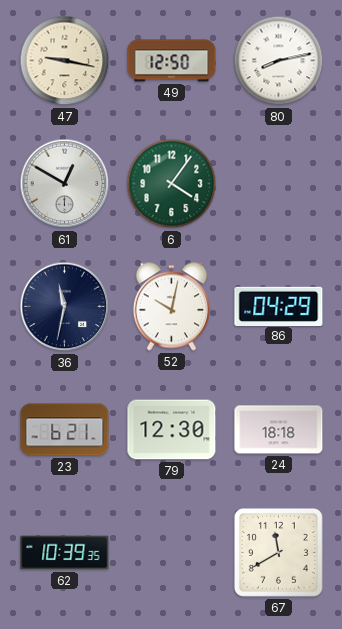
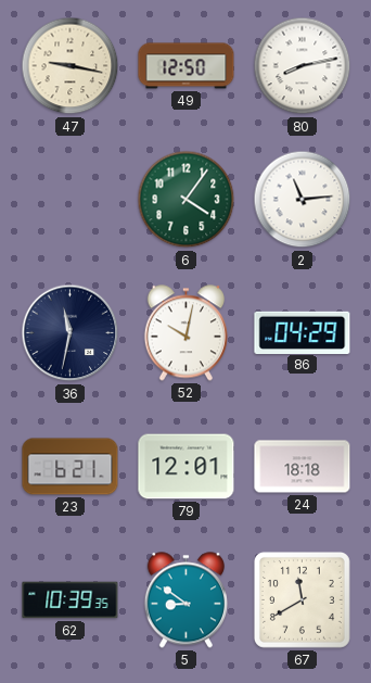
61: 12:50 -> none
2: none -> 11:14
79: 12:30 -> 12:01
5: none -> 8:51
